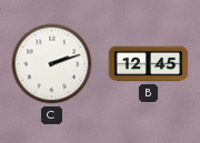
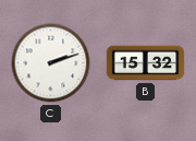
B: 12:45 -> 15:32
